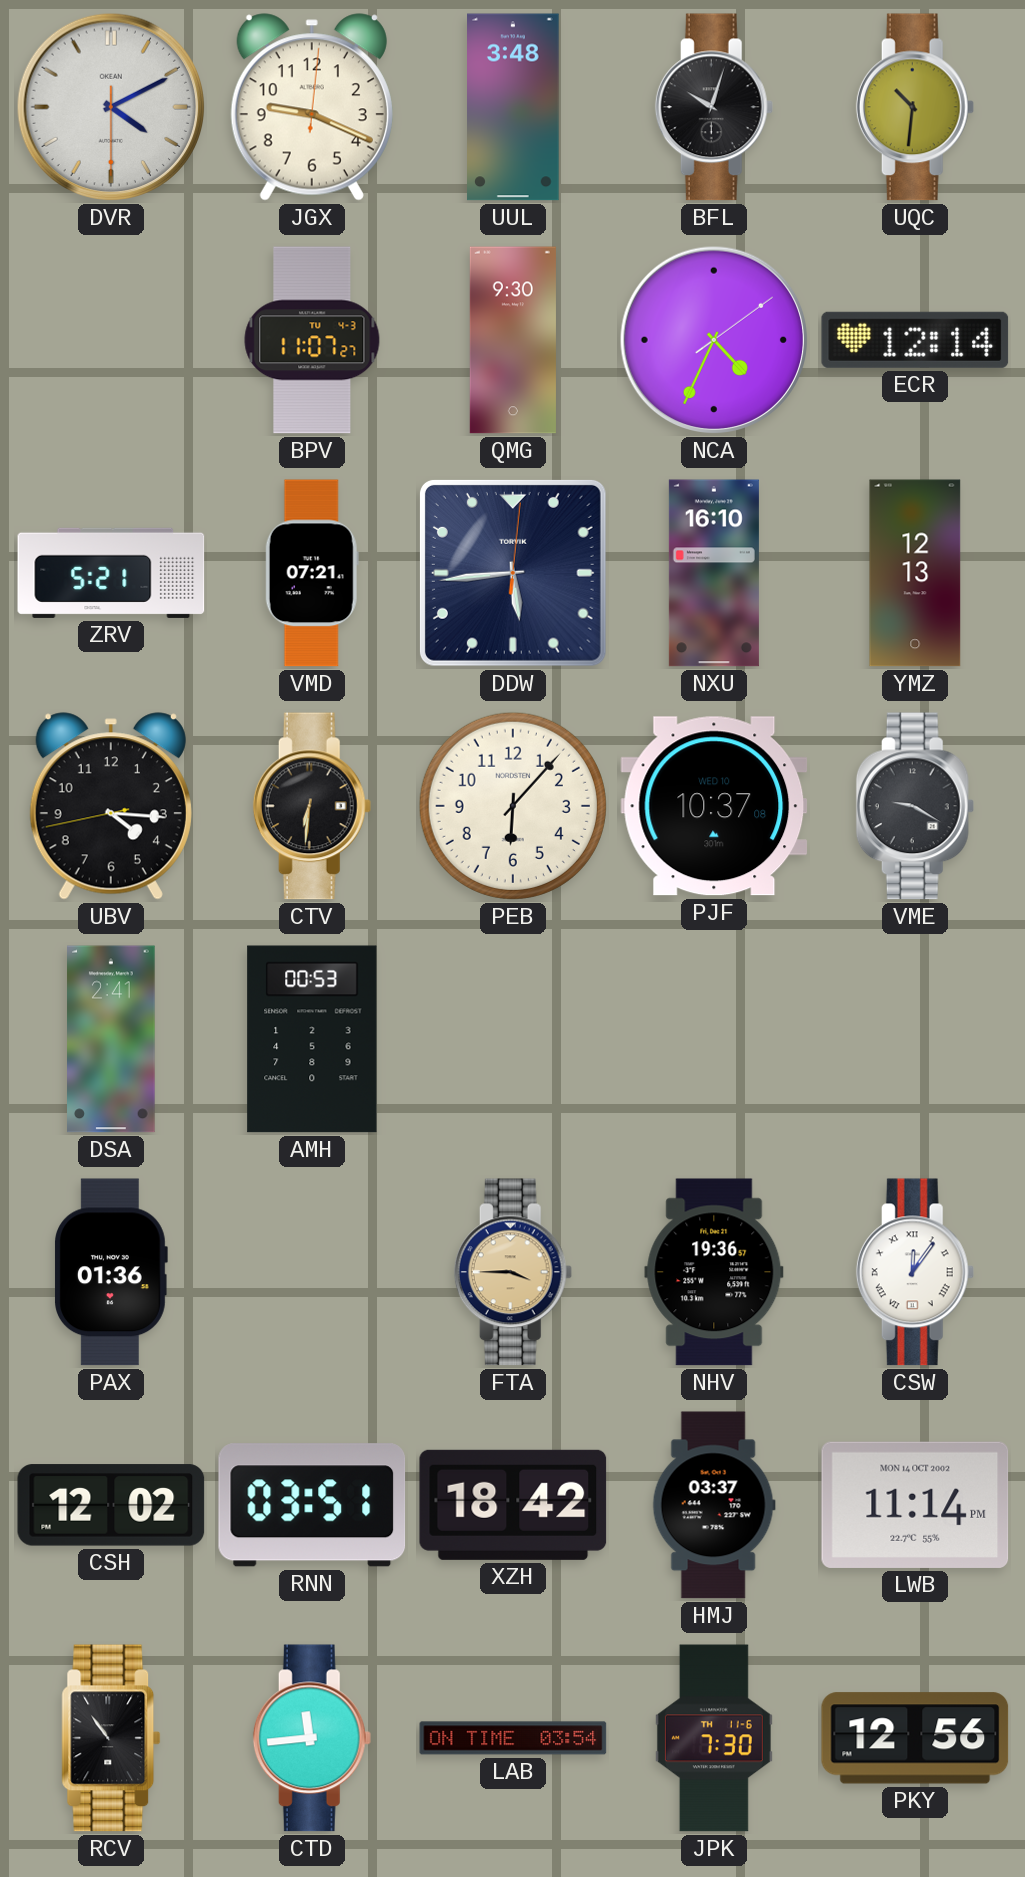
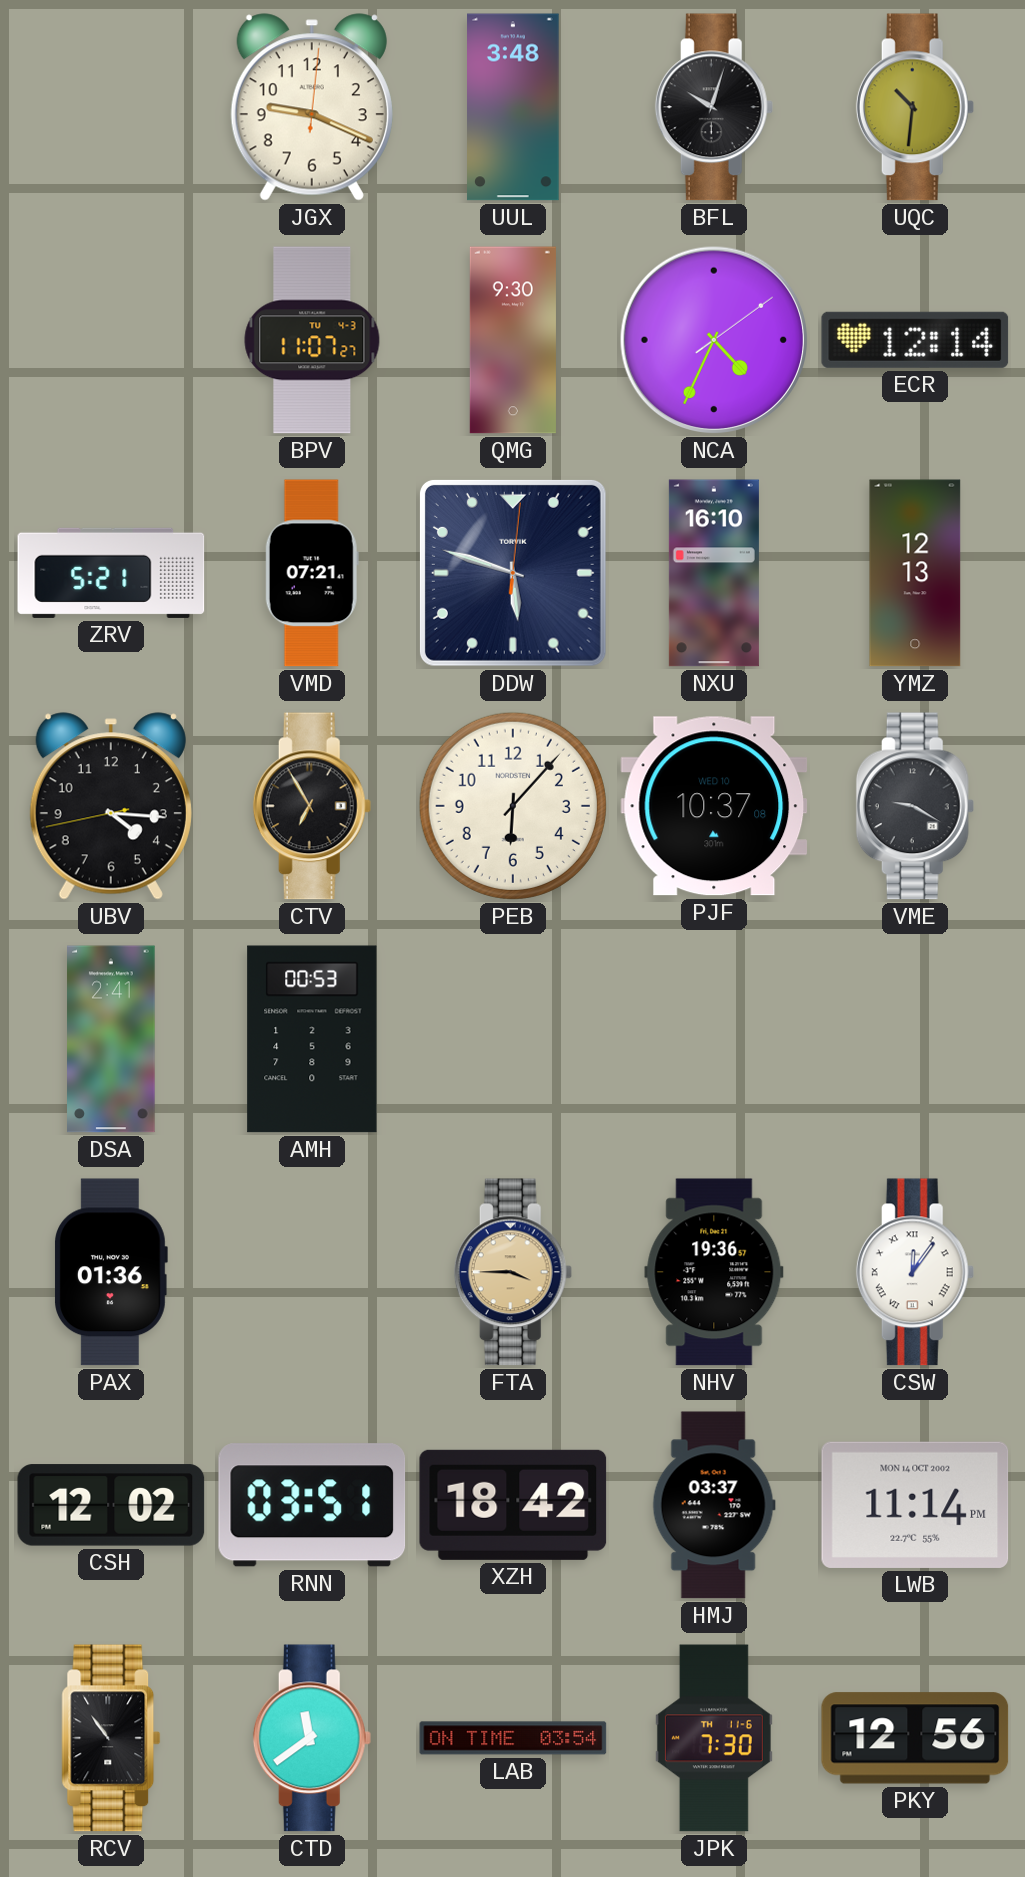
DVR: 4:10 -> none
DDW: 5:44 -> 5:48
CTV: 6:31 -> 6:55
CTD: 11:44 -> 11:39
